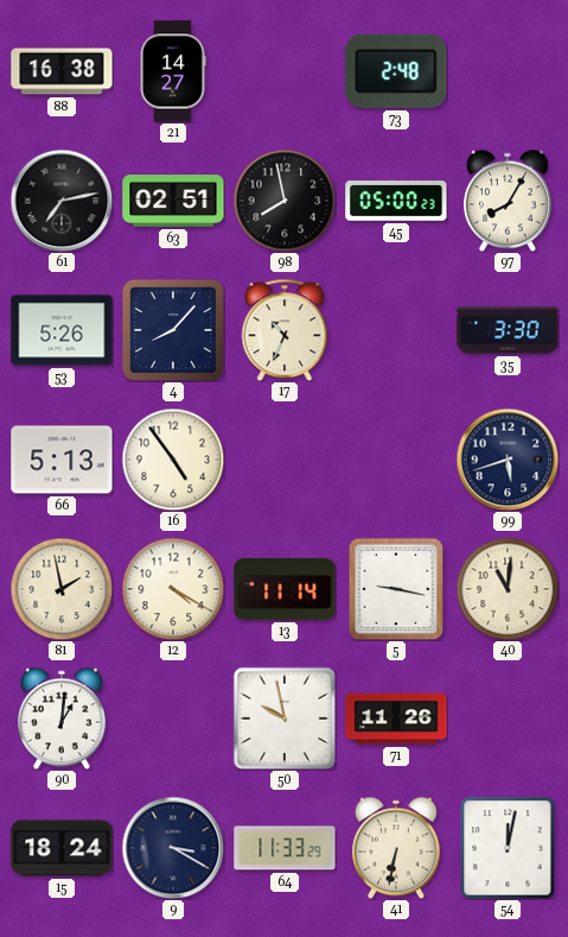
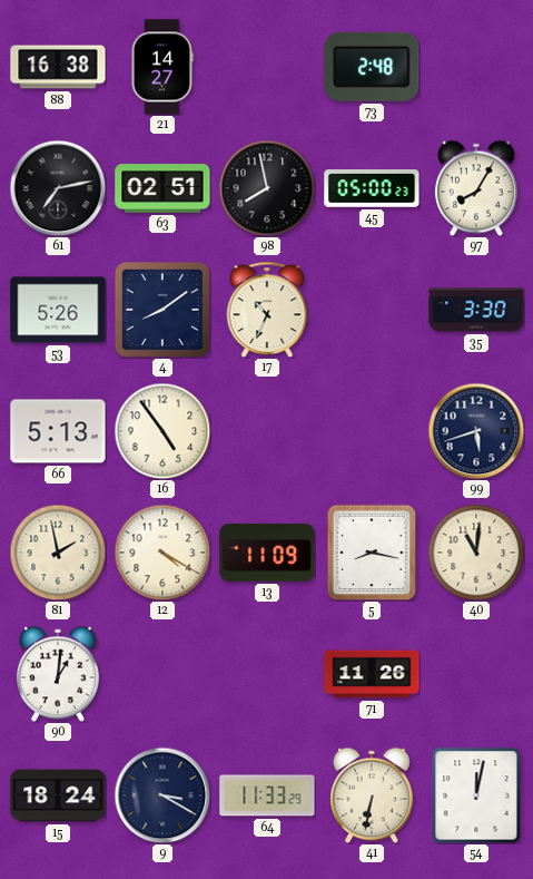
4: 8:07 -> 8:09
13: 11:14 -> 11:09
5: 9:17 -> 8:17
50: 9:58 -> none
